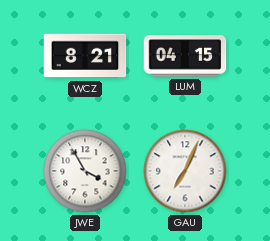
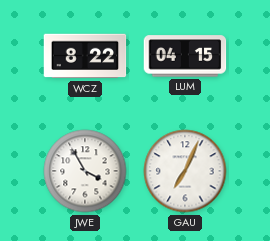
WCZ: 8:21 -> 8:22
